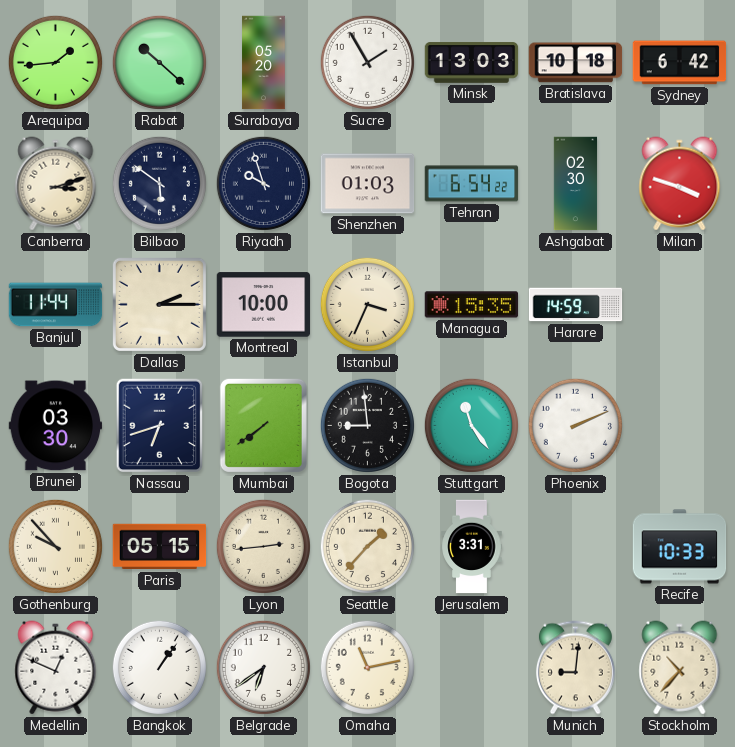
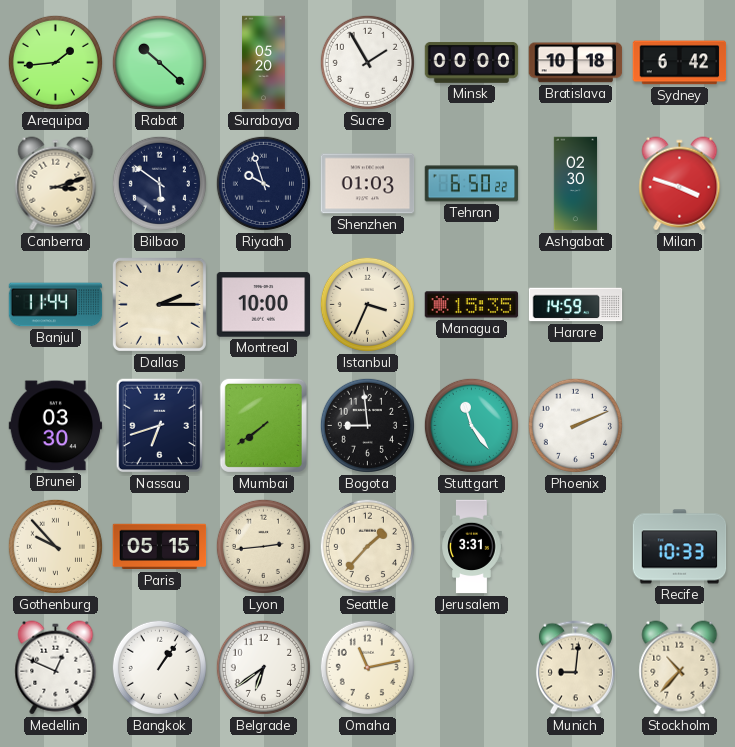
Minsk: 13:03 -> 00:00
Tehran: 6:54 -> 6:50
